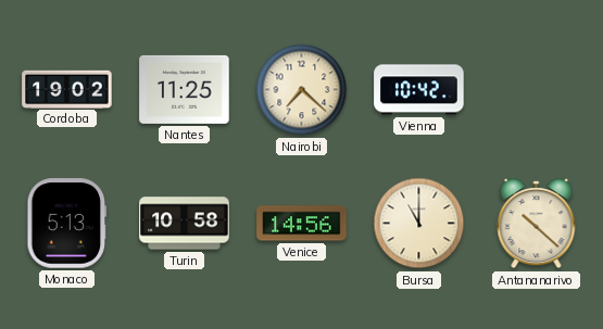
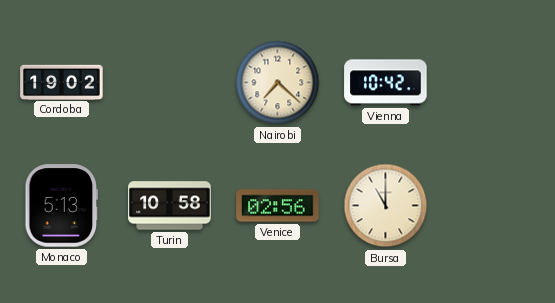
Nantes: 11:25 -> none
Venice: 14:56 -> 02:56
Antananarivo: 10:22 -> none
